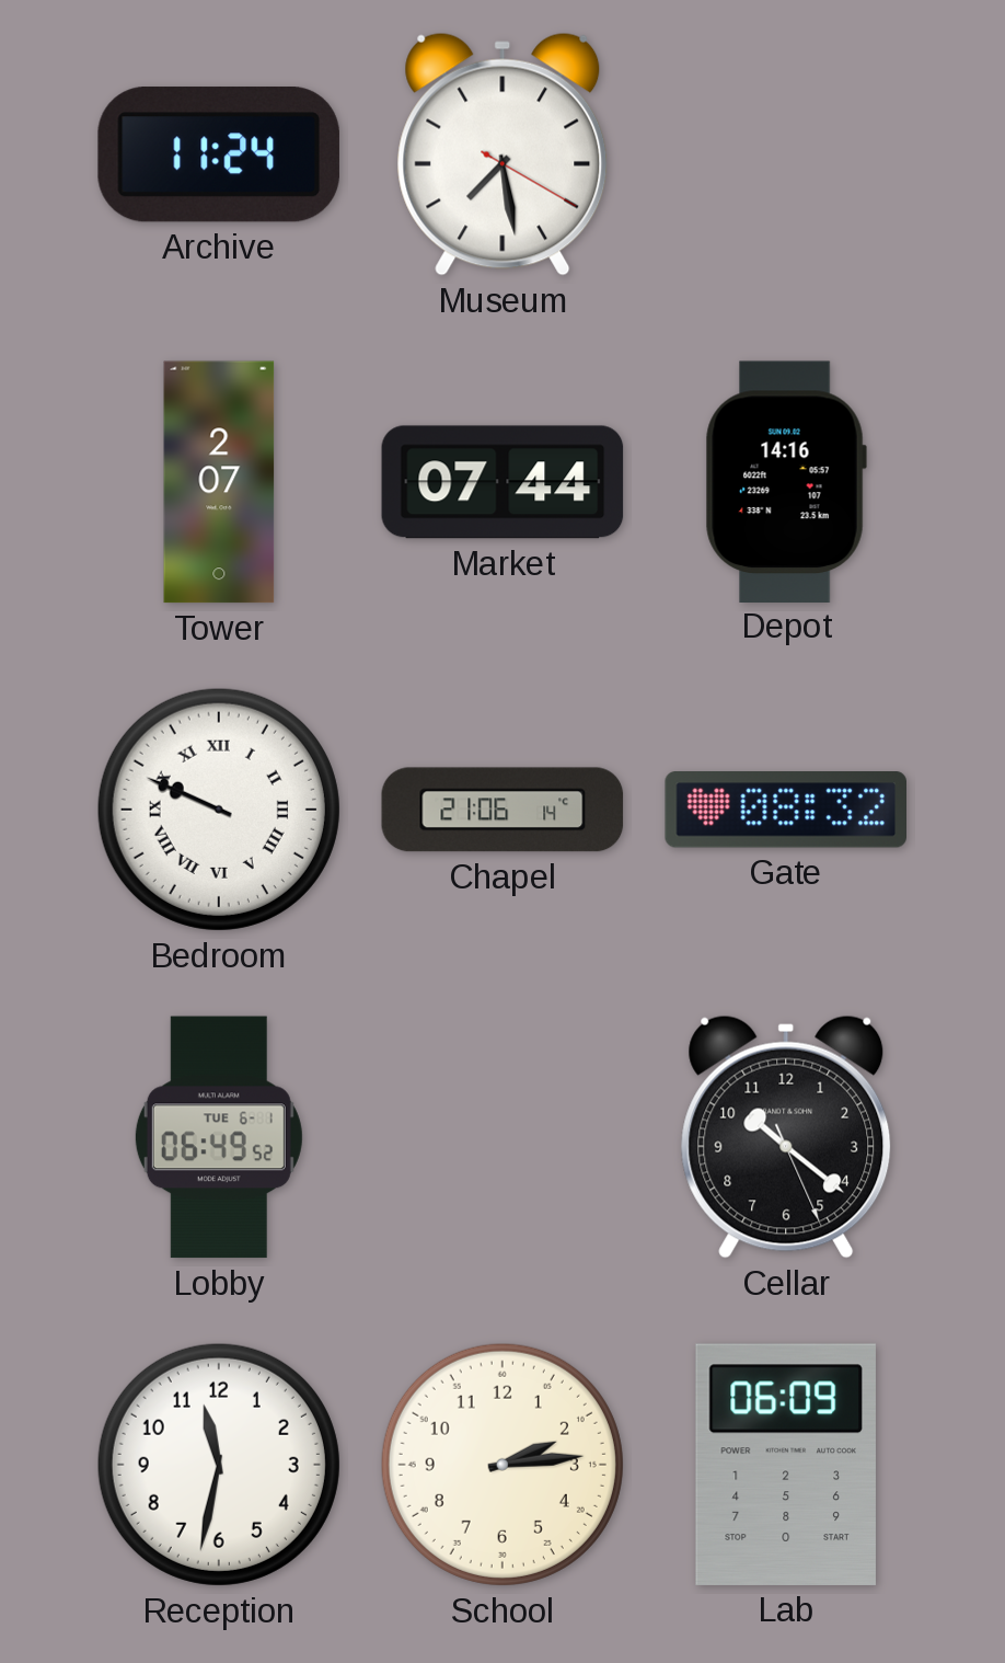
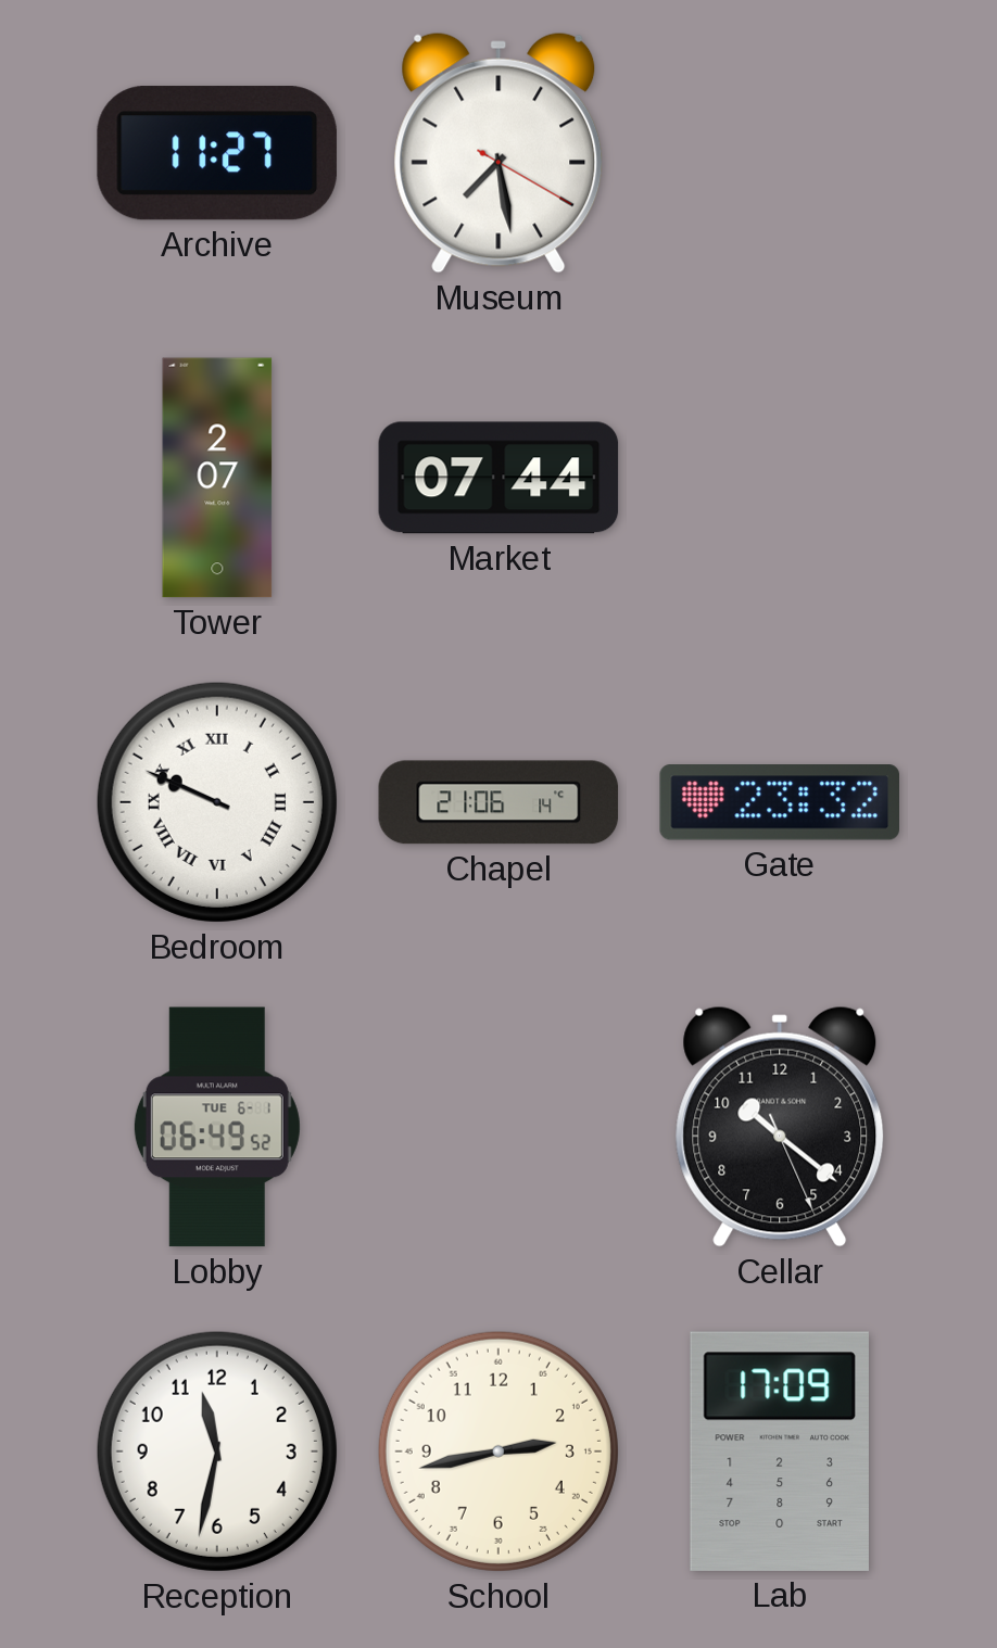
Archive: 11:24 -> 11:27
Depot: 14:16 -> none
Gate: 08:32 -> 23:32
School: 2:14 -> 2:43
Lab: 06:09 -> 17:09
